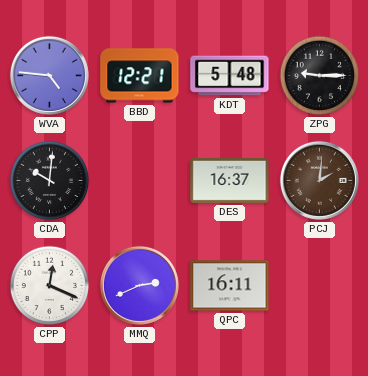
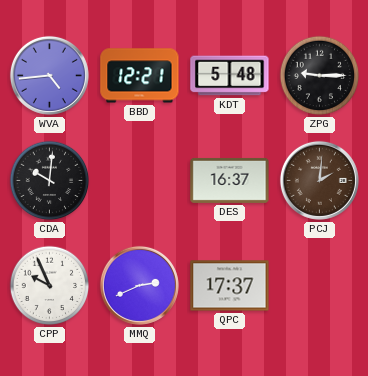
WVA: 4:46 -> 4:44
CPP: 12:19 -> 9:56
QPC: 16:11 -> 17:37
